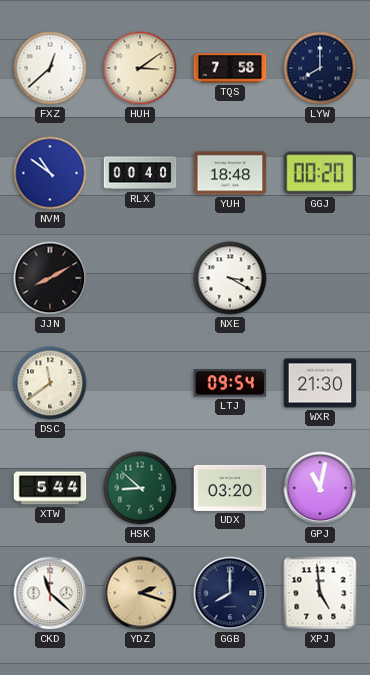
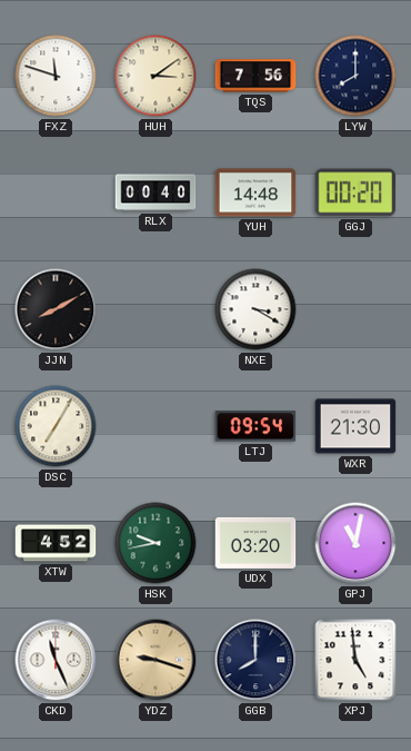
FXZ: 12:38 -> 11:48
TQS: 7:58 -> 7:56
NVM: 10:51 -> none
YUH: 18:48 -> 14:48
DSC: 11:39 -> 7:05
XTW: 5:44 -> 4:52
HSK: 8:52 -> 9:43
CKD: 11:22 -> 11:26
YDZ: 2:18 -> 9:18
